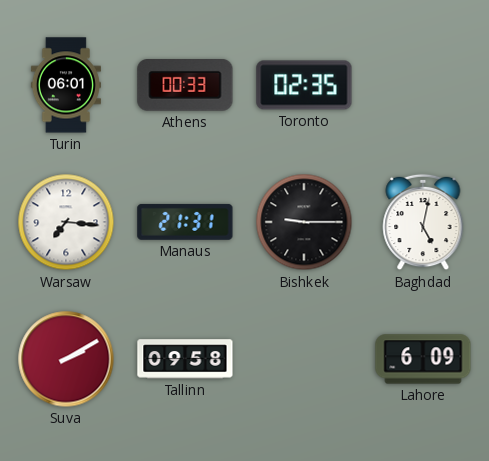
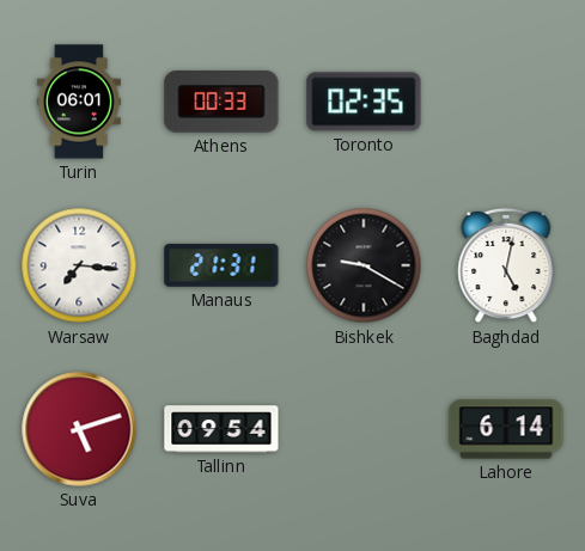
Bishkek: 9:15 -> 9:20
Suva: 2:10 -> 5:12
Tallinn: 09:58 -> 09:54
Lahore: 6:09 -> 6:14
